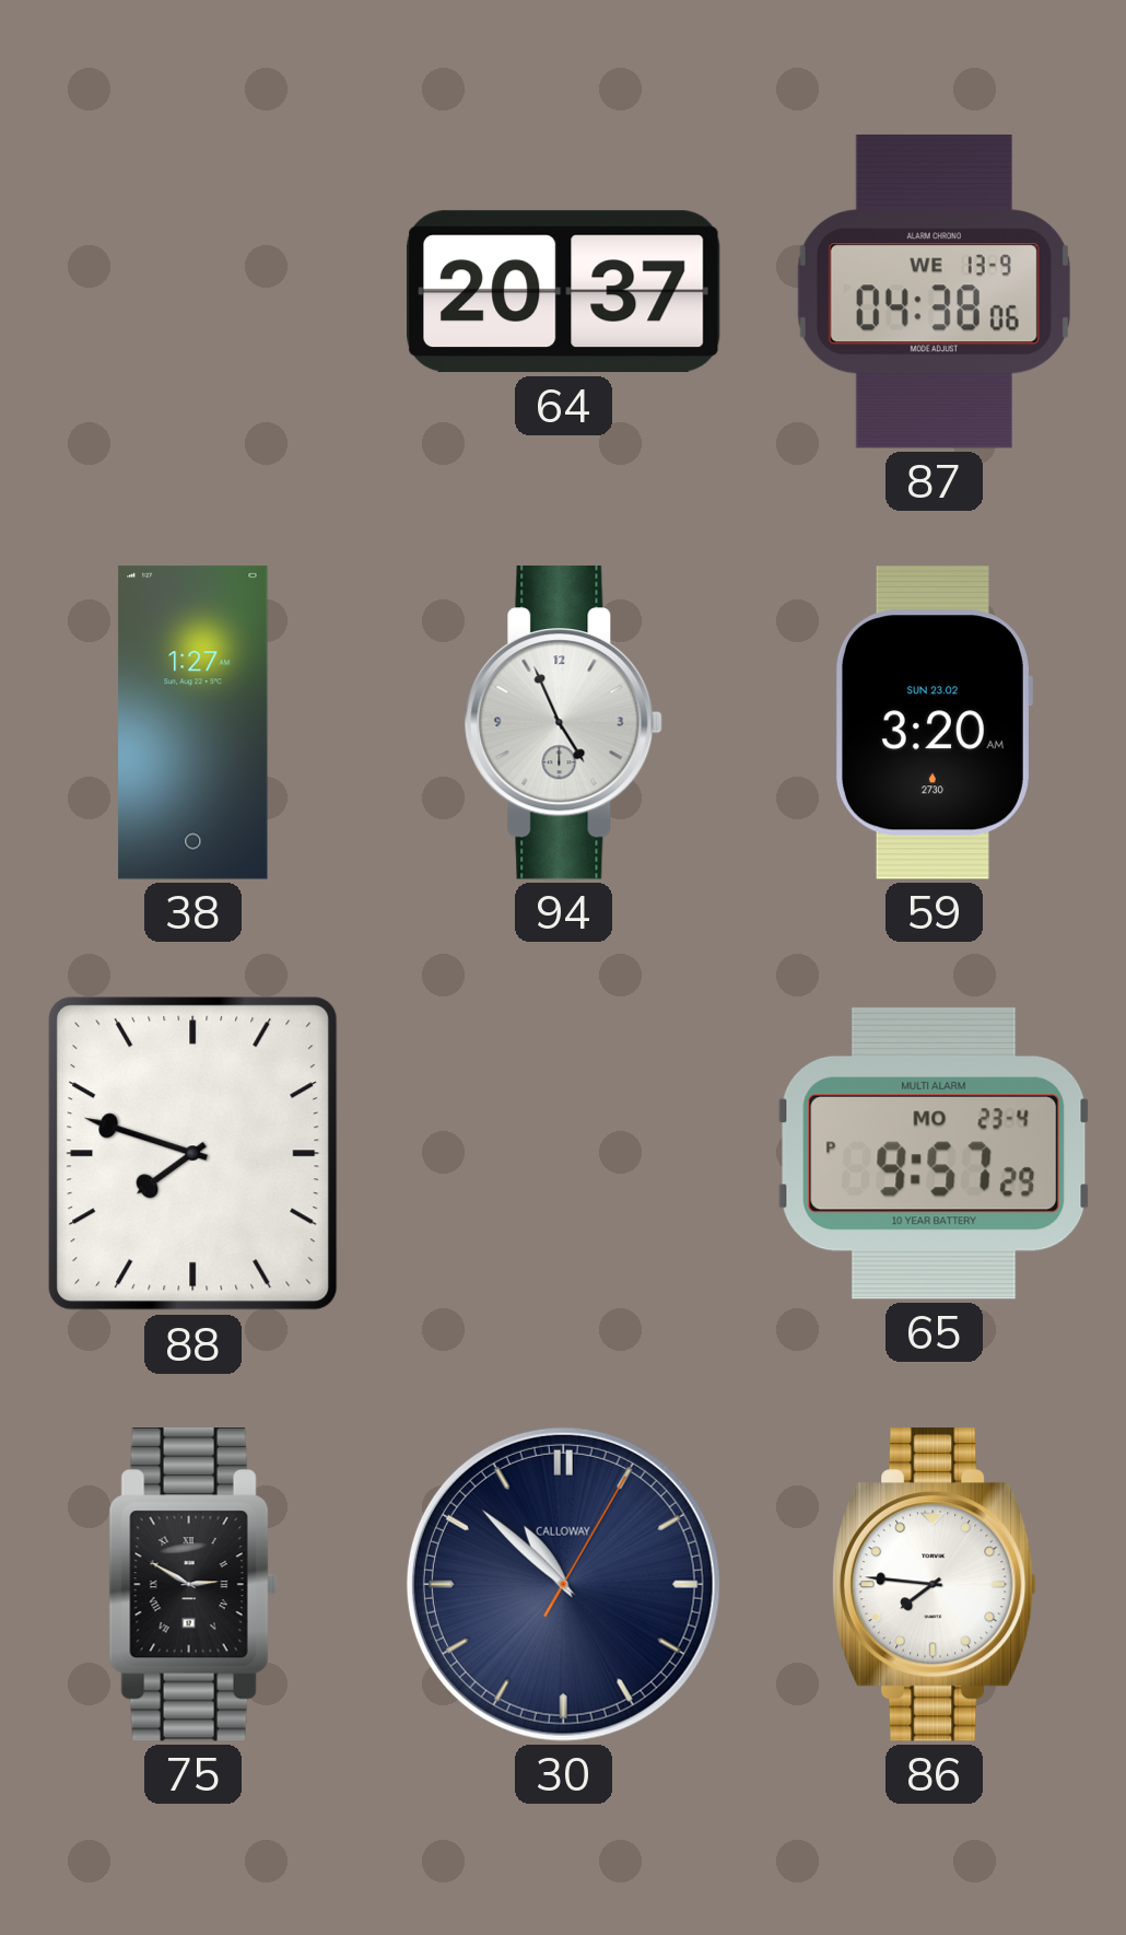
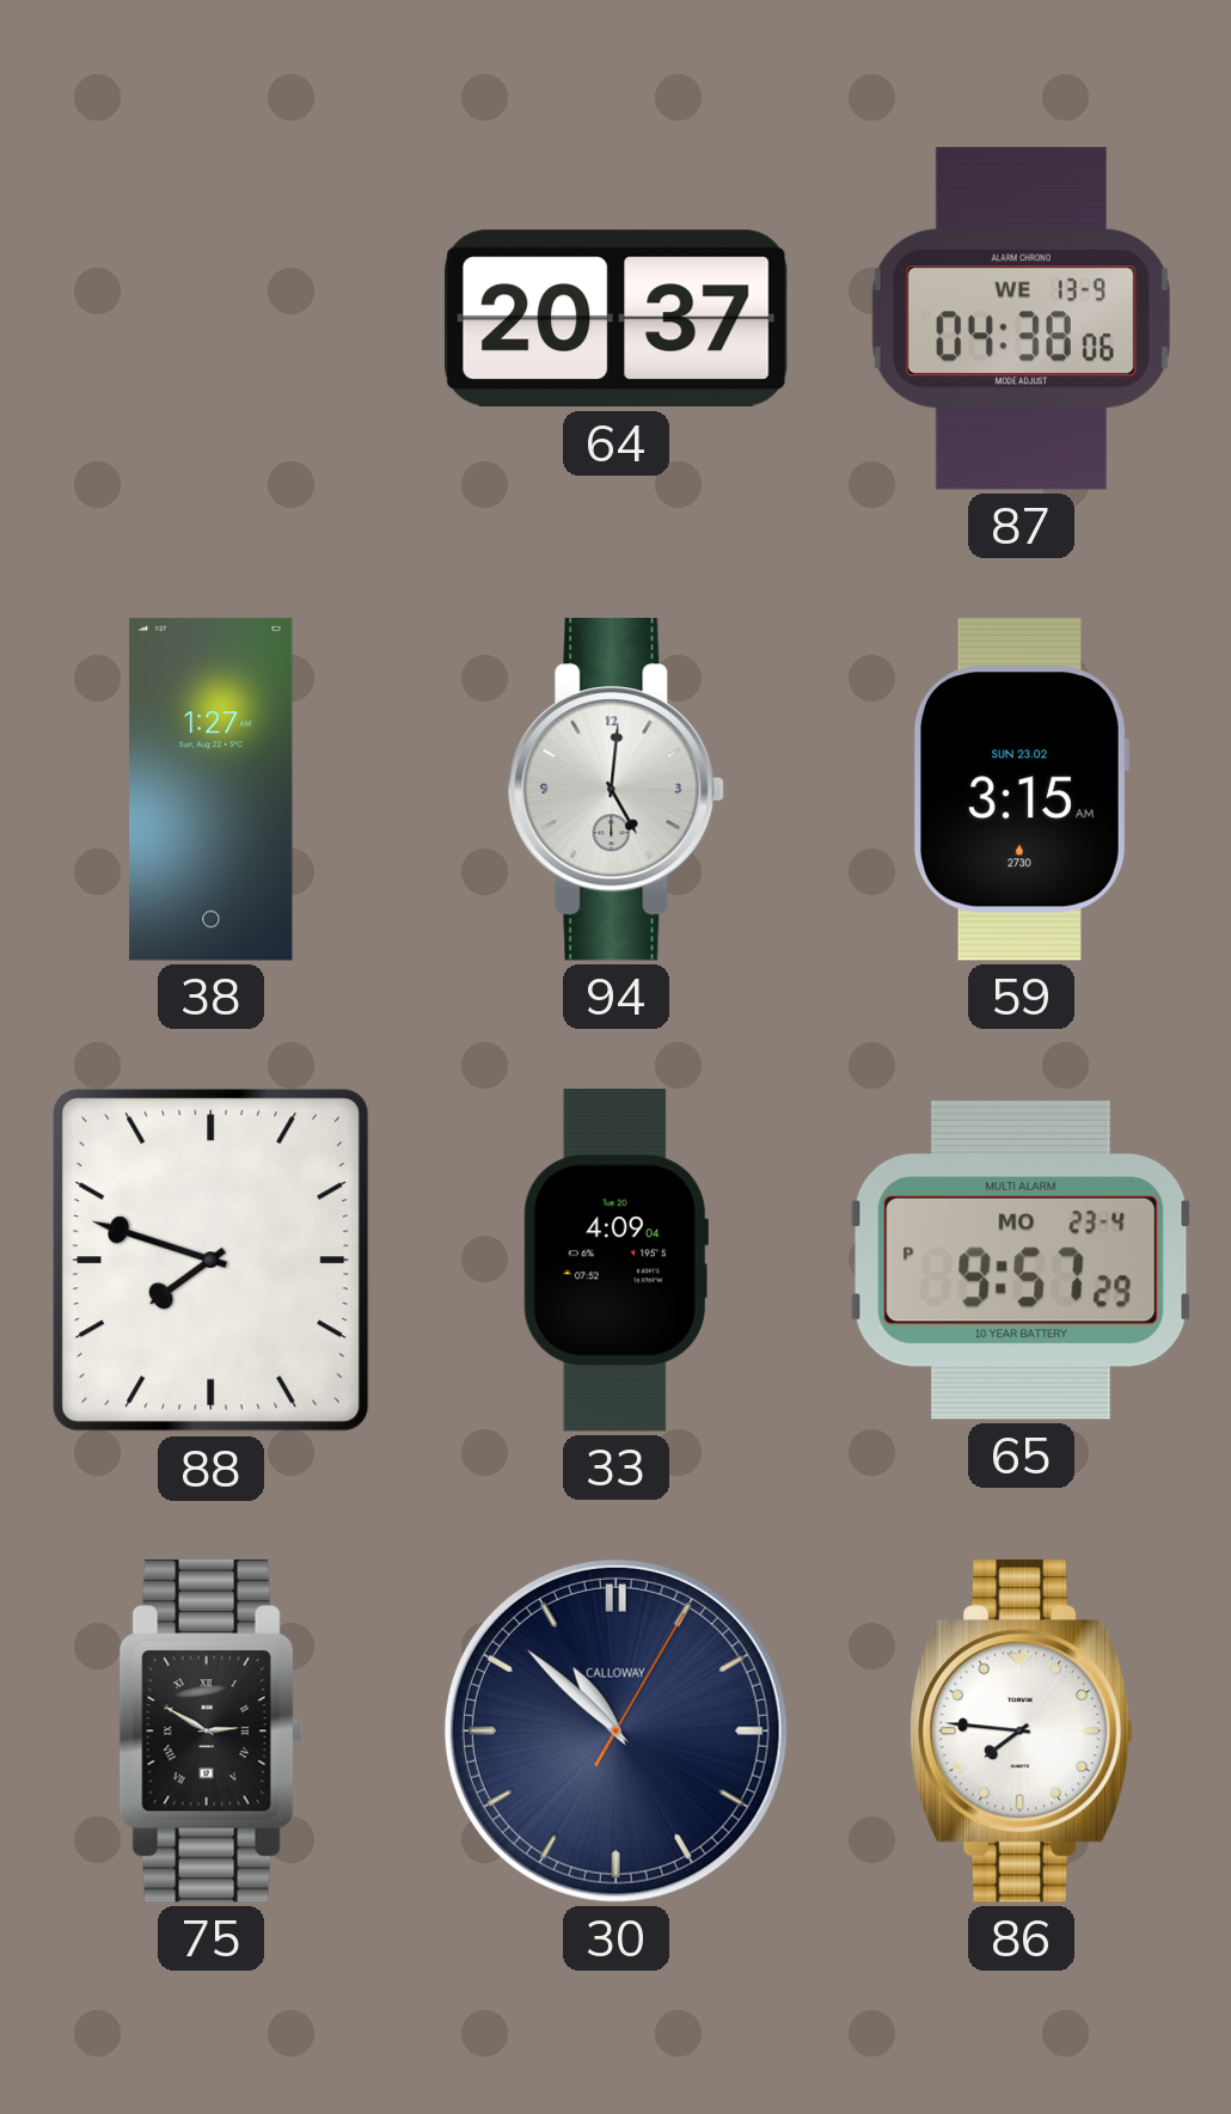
94: 4:56 -> 5:01
59: 3:20 -> 3:15
33: none -> 4:09
